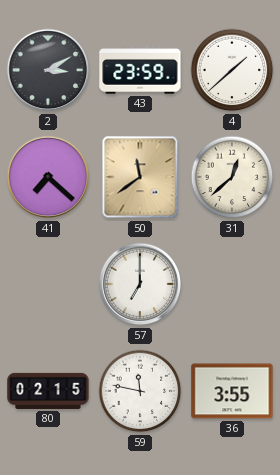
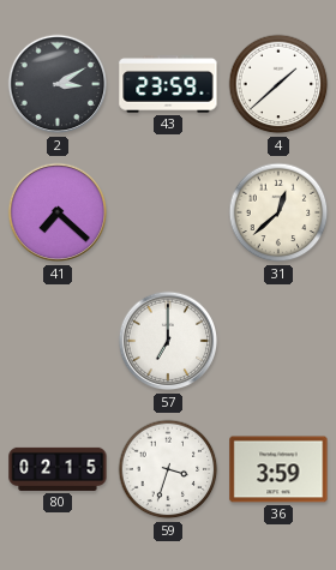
50: 11:39 -> none
59: 11:47 -> 3:33
36: 3:55 -> 3:59
